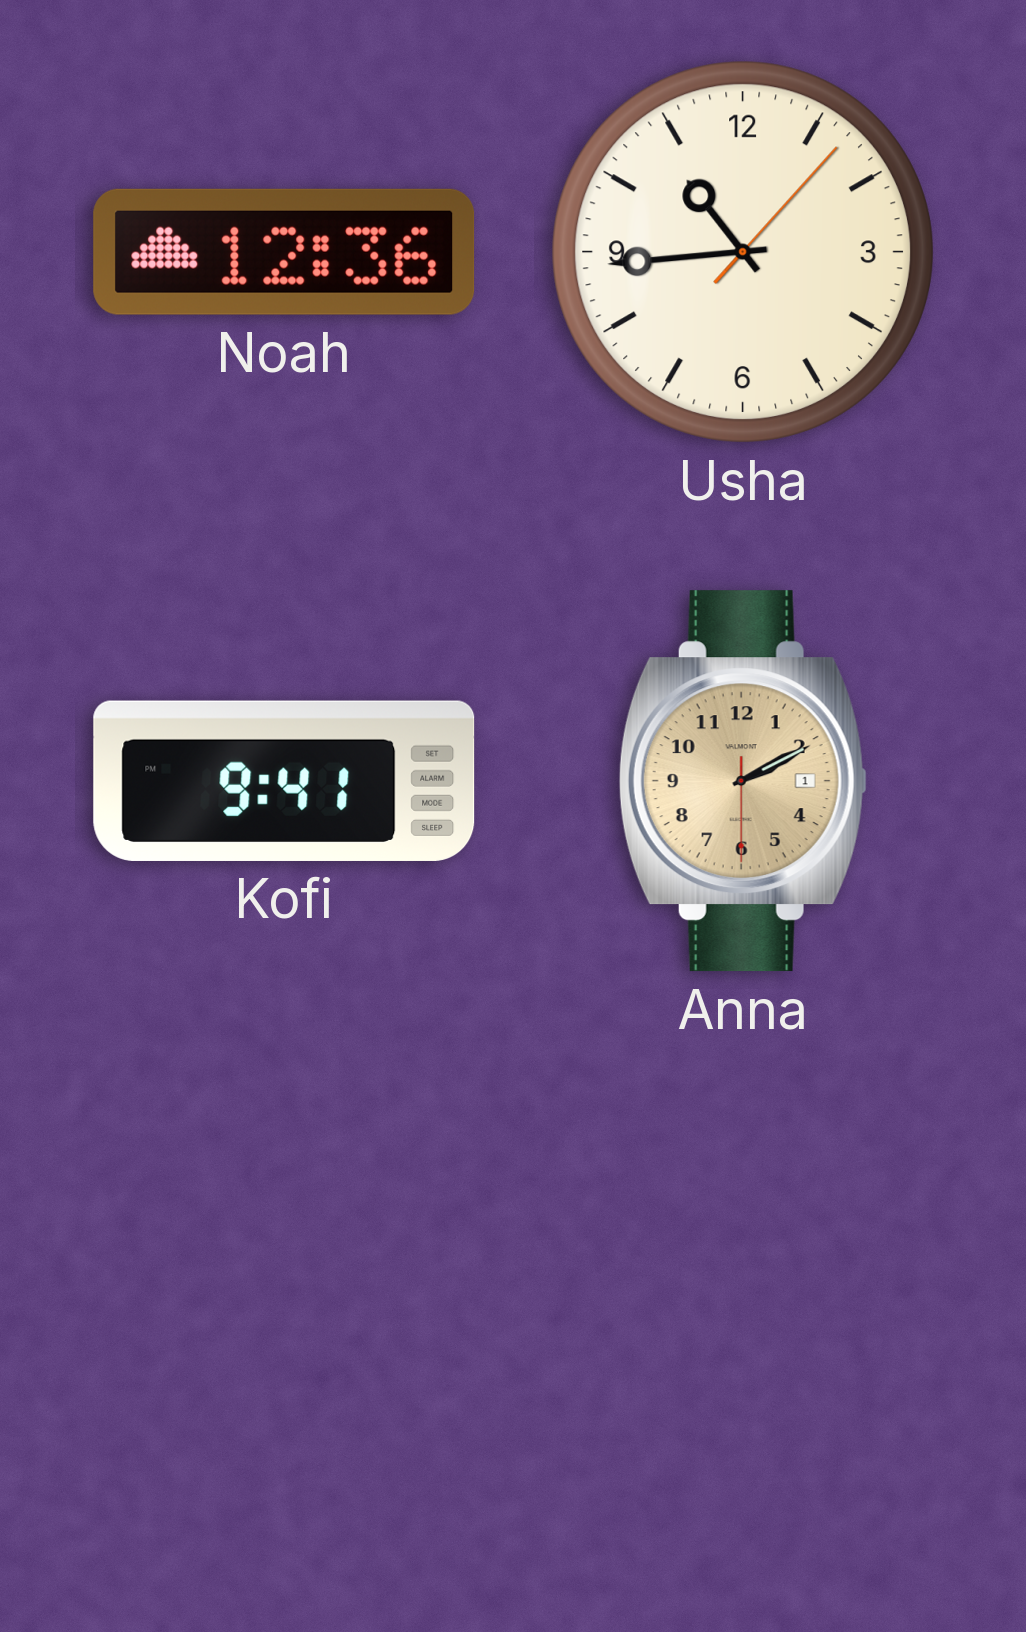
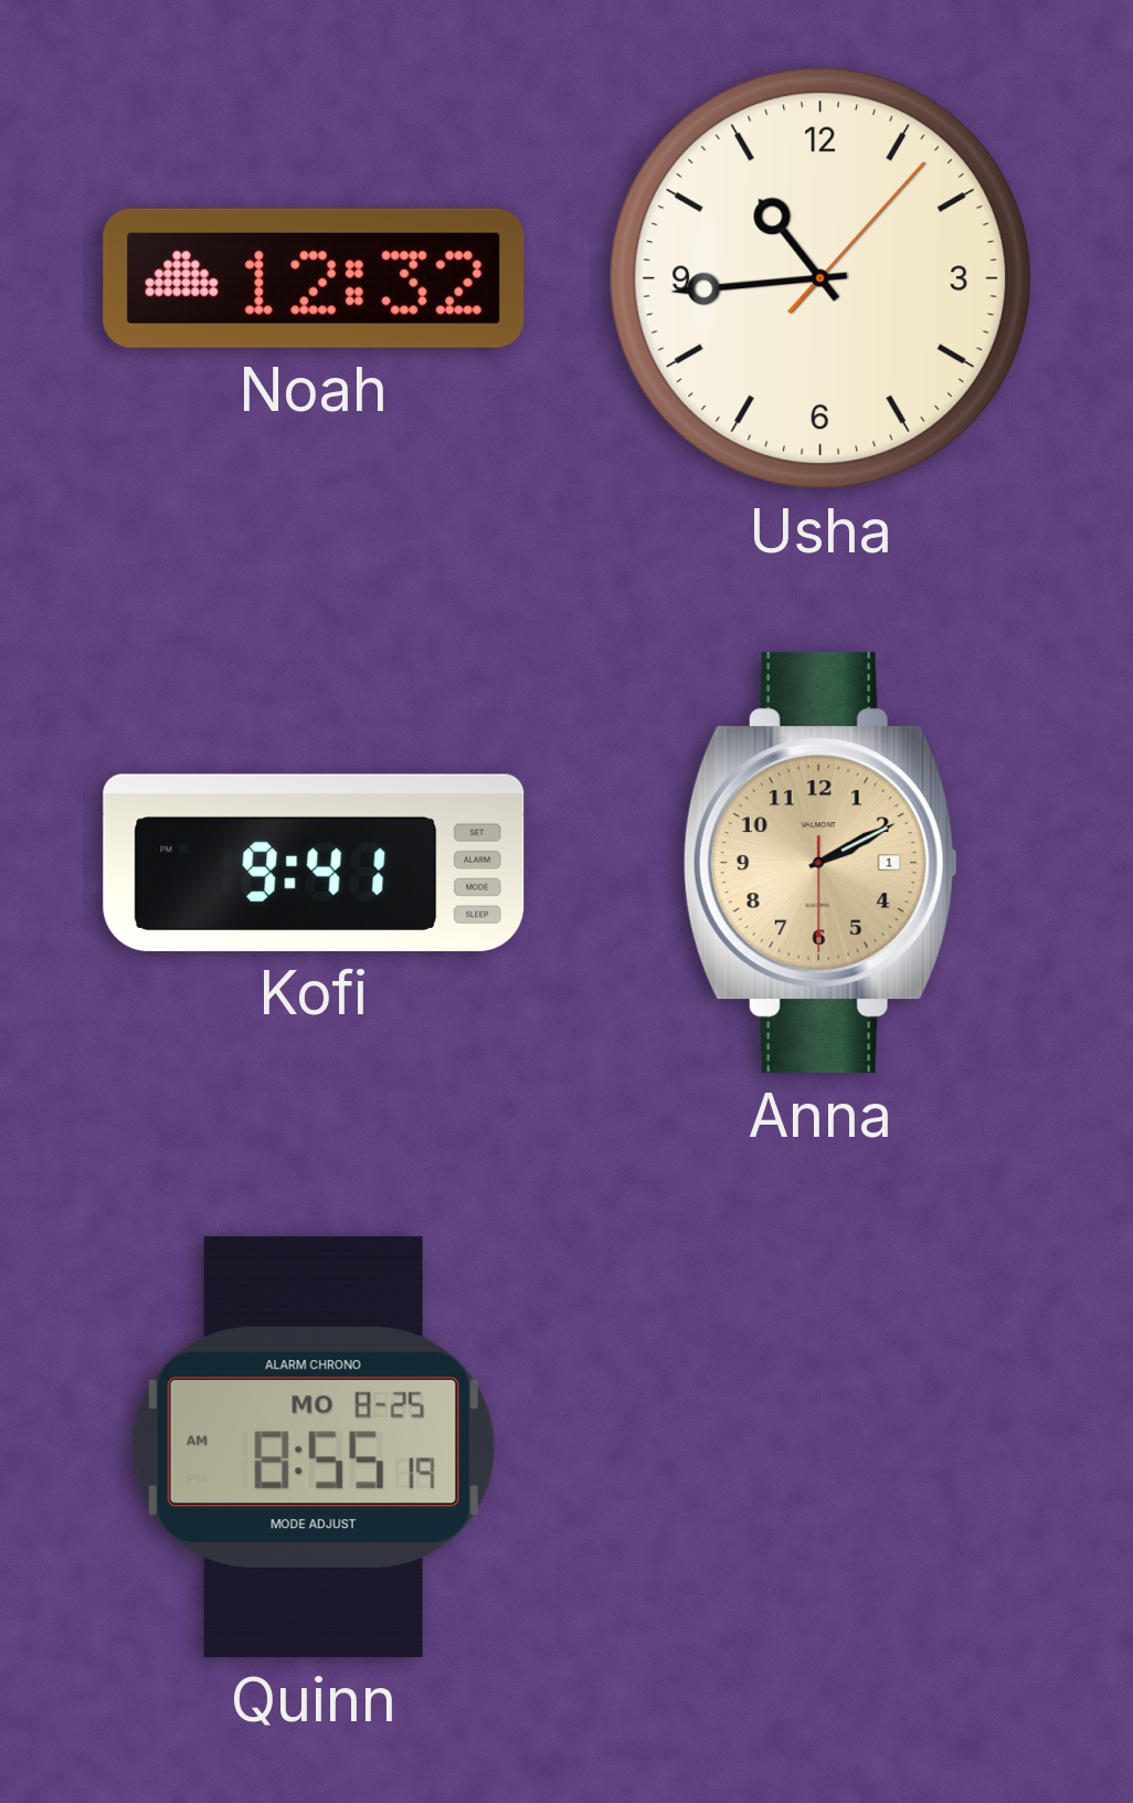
Noah: 12:36 -> 12:32
Quinn: none -> 8:55
